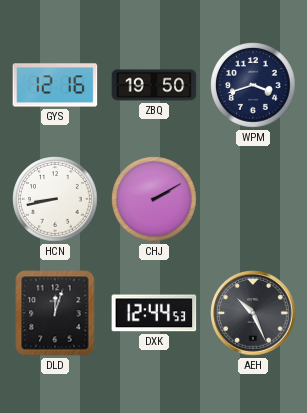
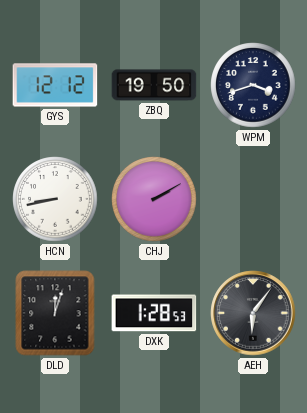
GYS: 12:16 -> 12:12
DXK: 12:44 -> 1:28
AEH: 10:26 -> 6:06
